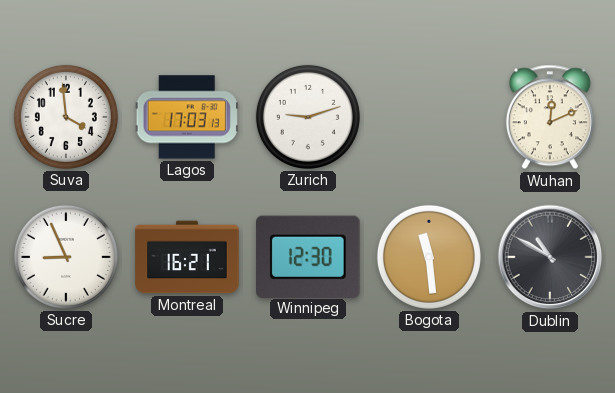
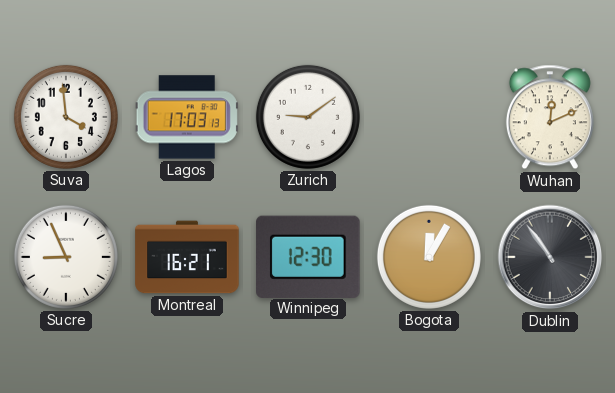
Zurich: 9:12 -> 9:09
Bogota: 11:29 -> 12:05
Dublin: 10:50 -> 10:54
